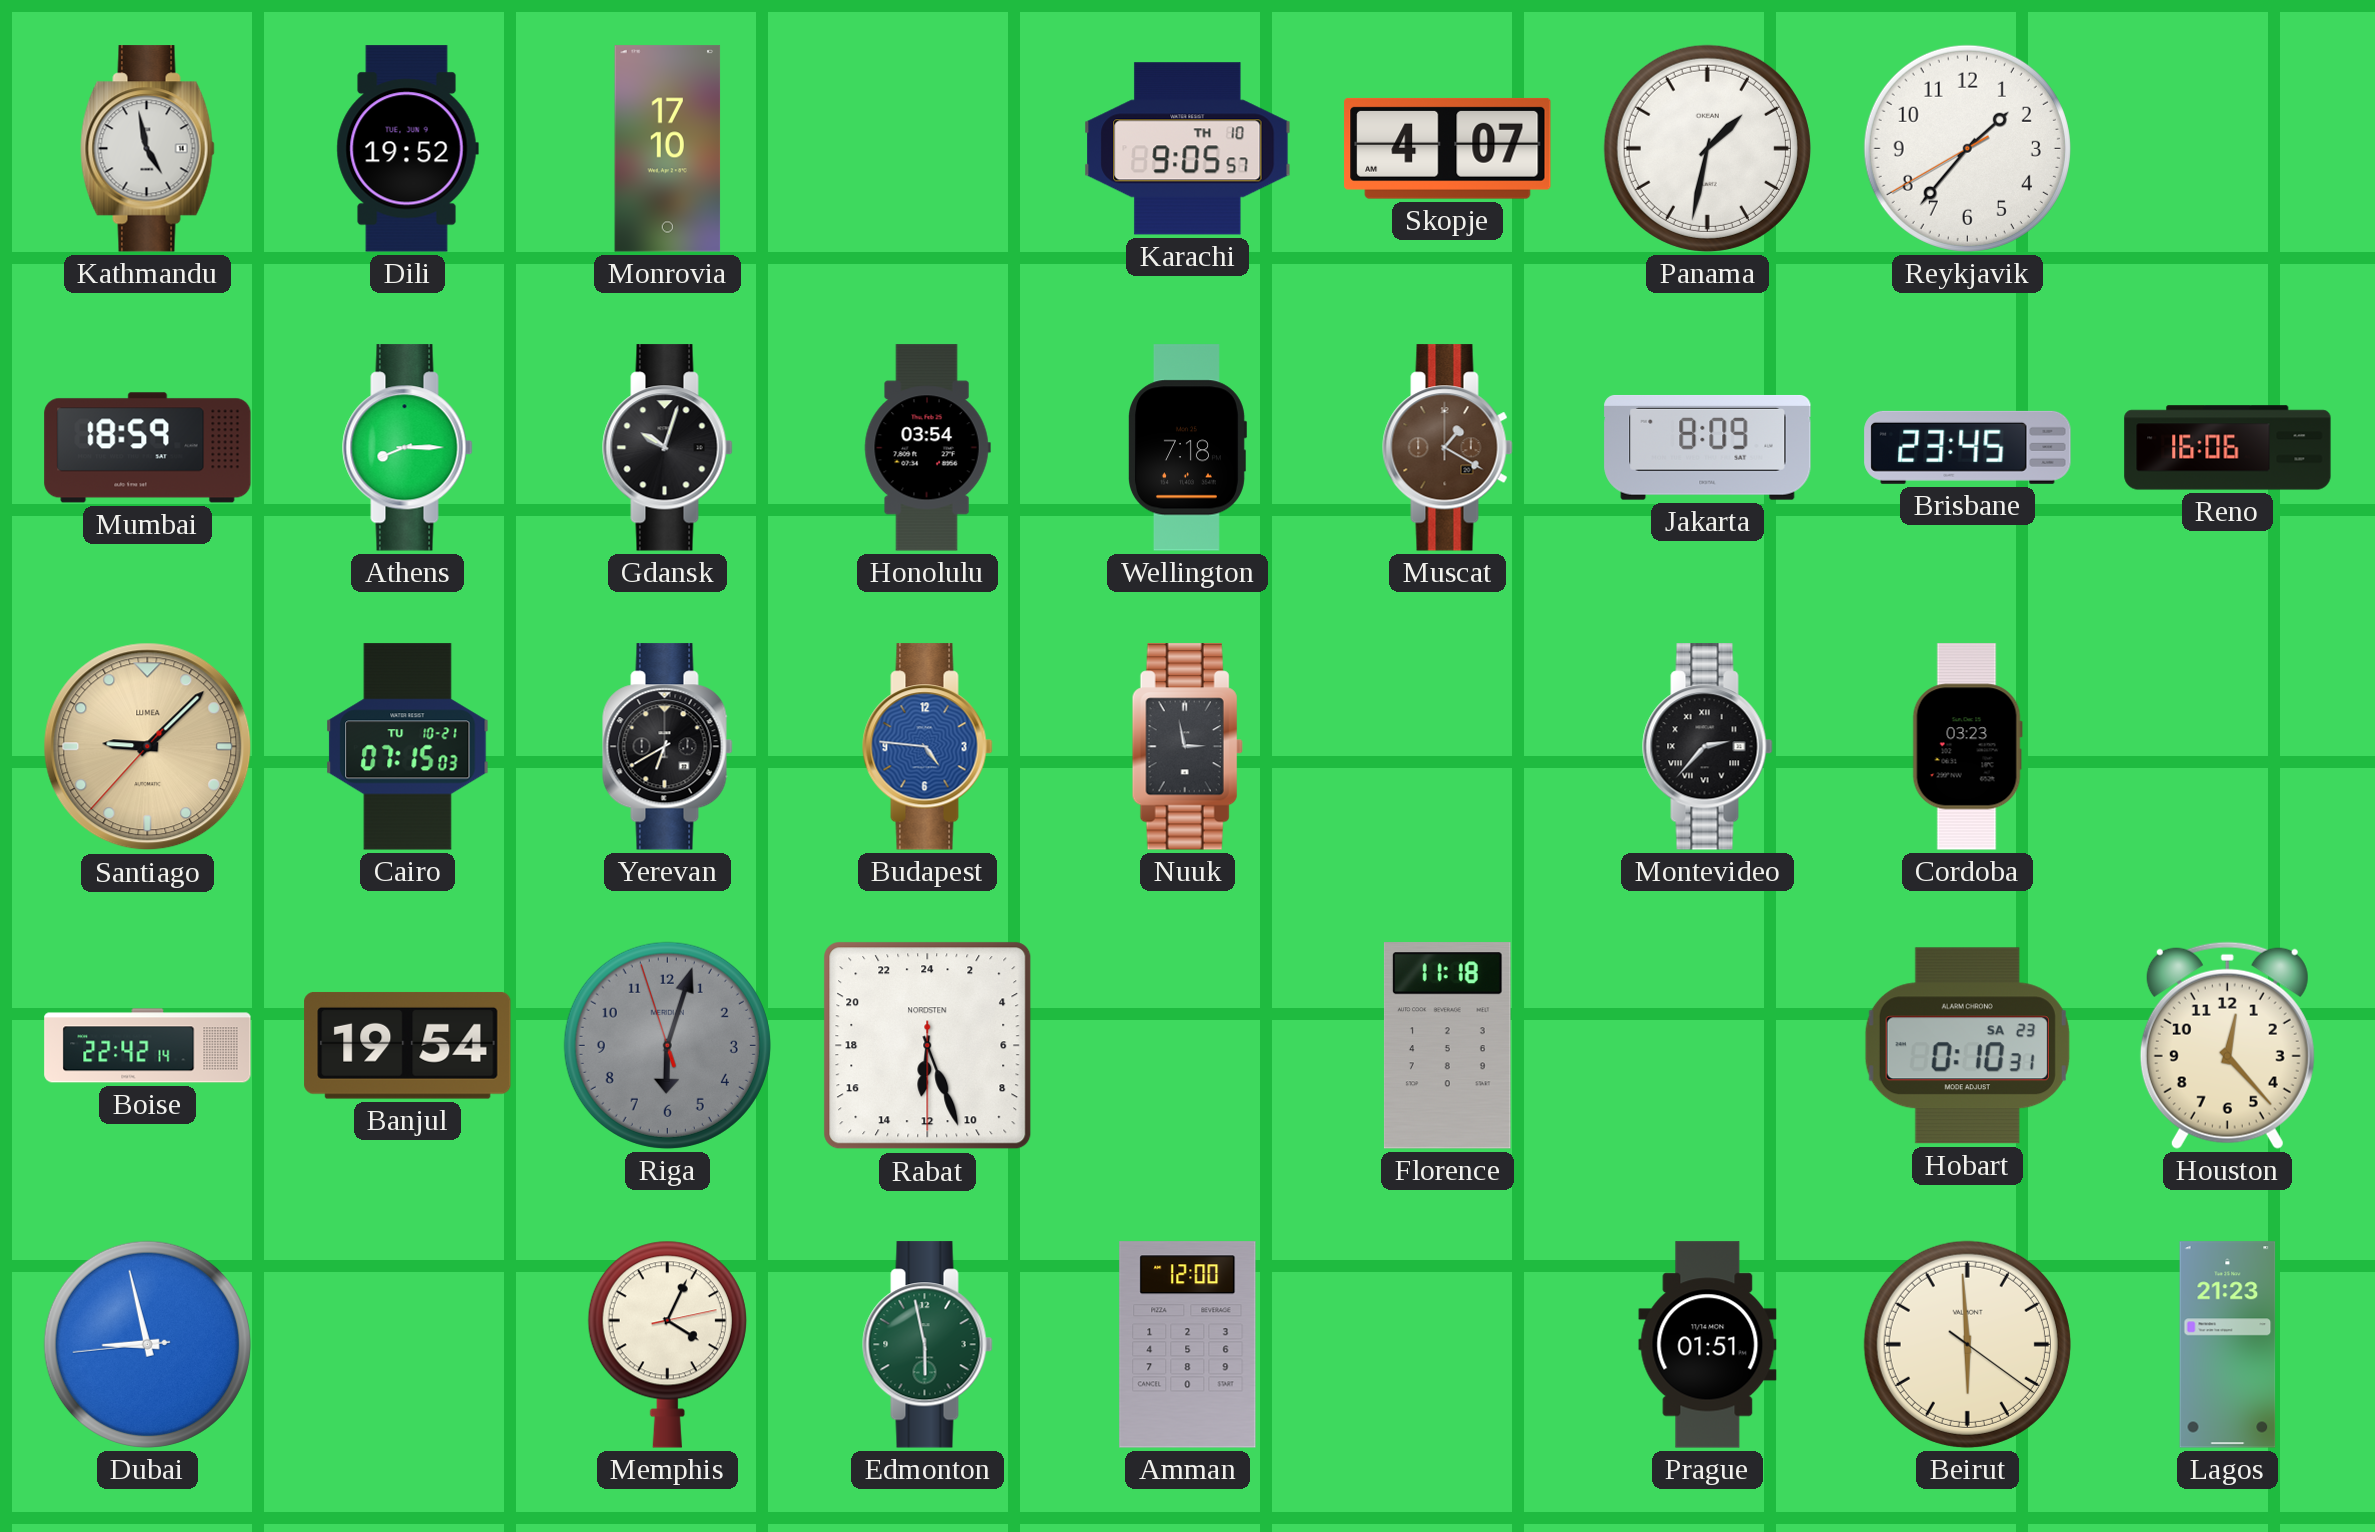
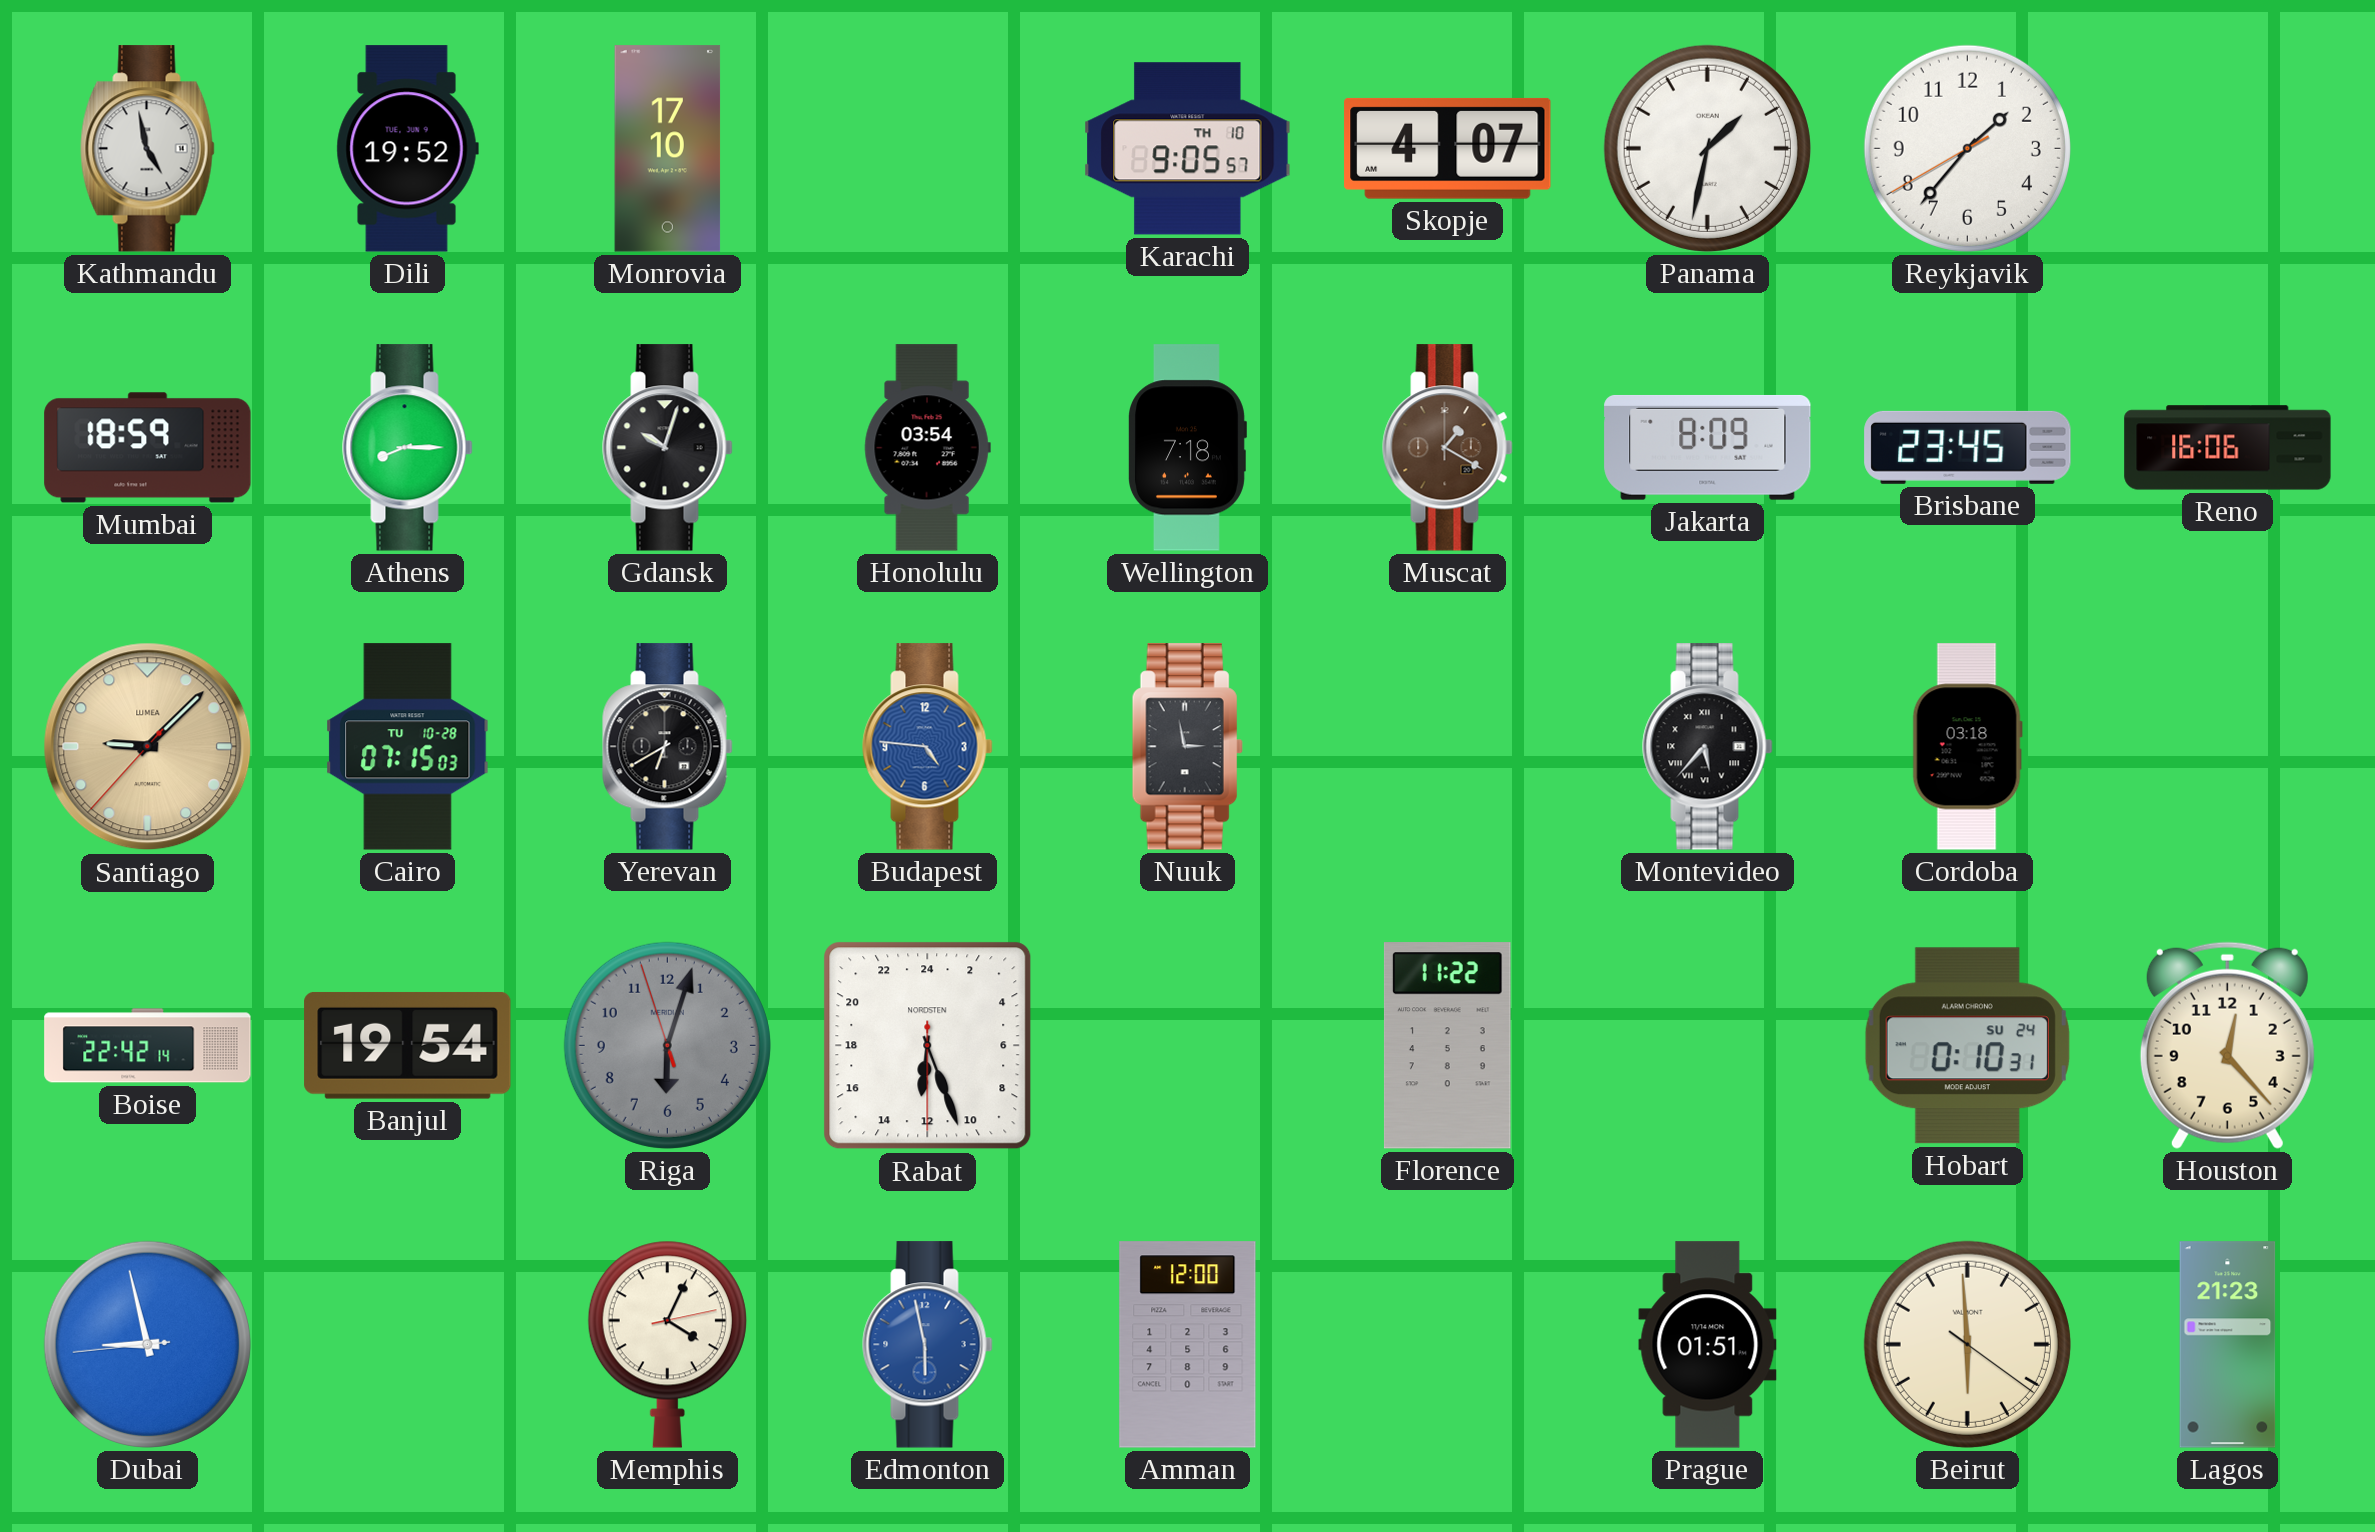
Cairo date: TU 10-21 -> TU 10-28
Montevideo: 2:37 -> 5:37
Cordoba: 03:23 -> 03:18
Florence: 11:18 -> 11:22
Hobart date: SA 23 -> SU 24
Edmonton dial: green -> blue
